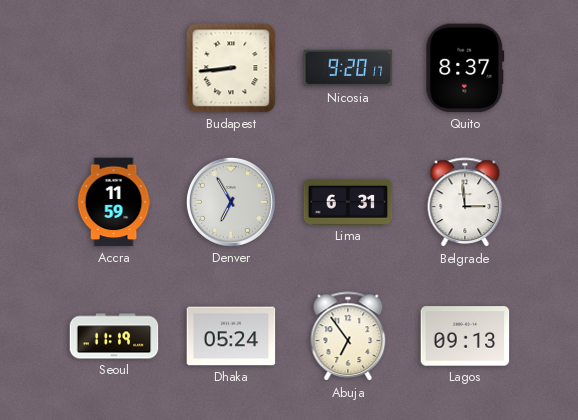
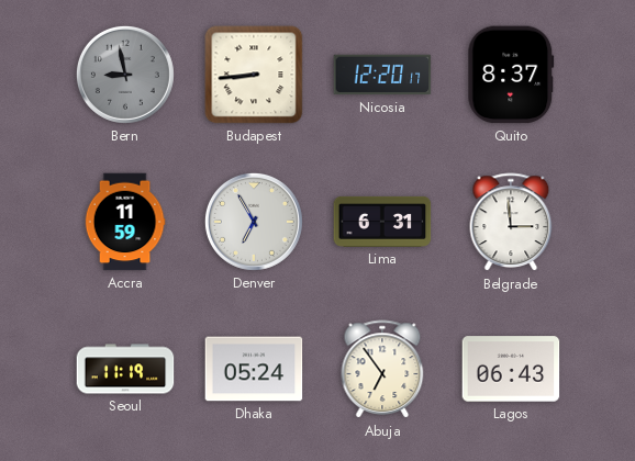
Bern: none -> 8:58
Nicosia: 9:20 -> 12:20
Lagos: 09:13 -> 06:43
